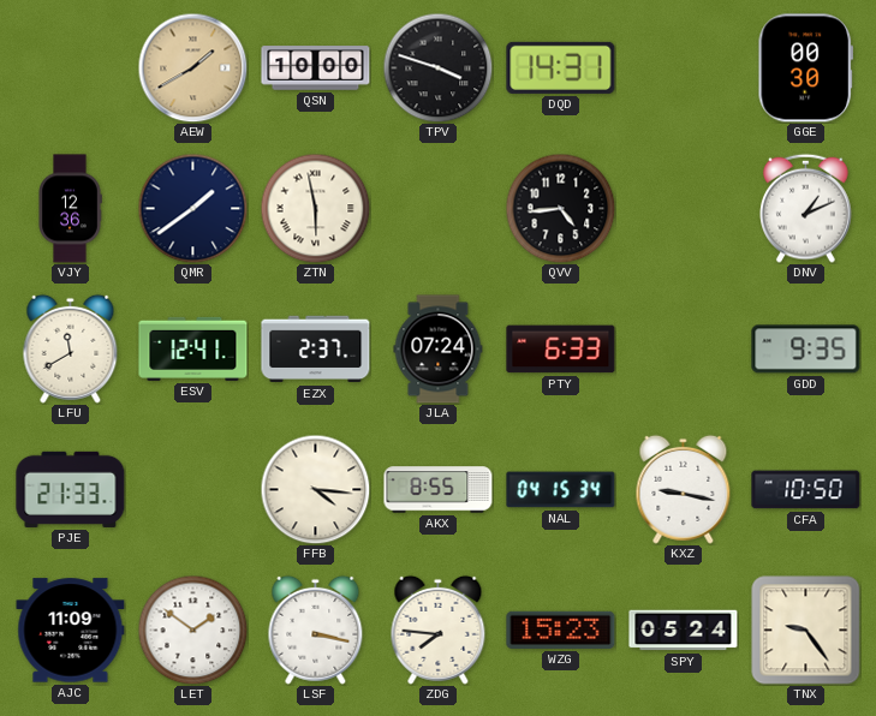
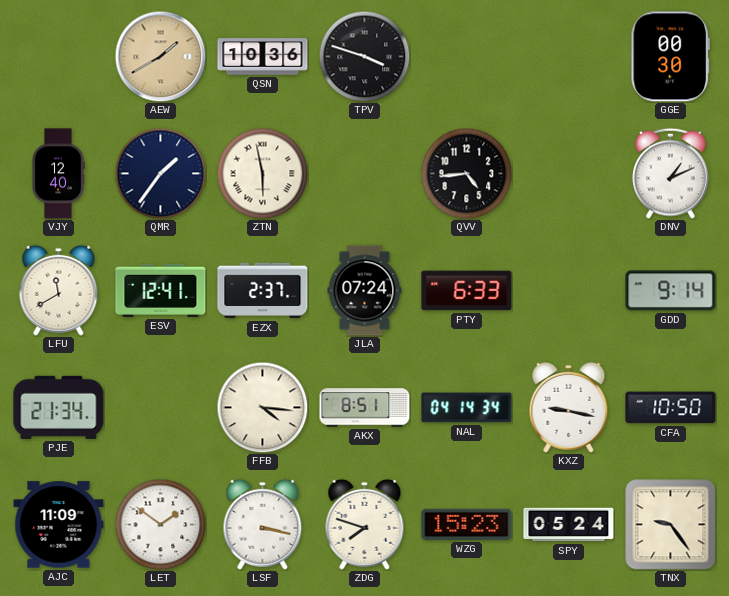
QSN: 10:00 -> 10:36
DQD: 14:31 -> none
VJY: 12:36 -> 12:40
QMR: 1:39 -> 1:36
GDD: 9:35 -> 9:14
PJE: 21:33 -> 21:34
AKX: 8:55 -> 8:51
NAL: 04:15 -> 04:14
ZDG: 7:46 -> 7:48
